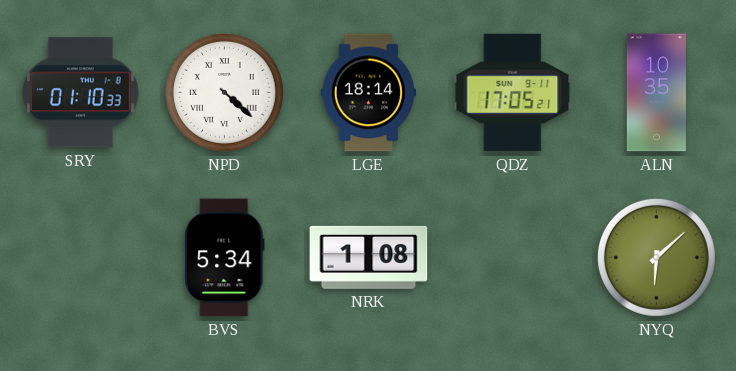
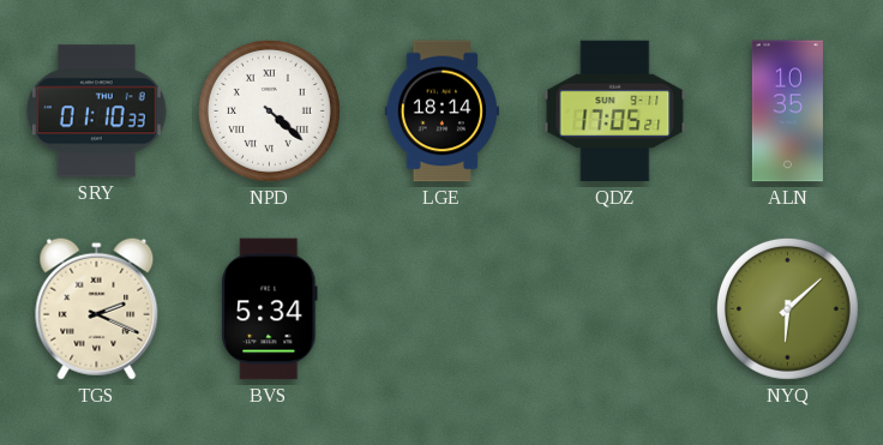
TGS: none -> 2:19
NRK: 1:08 -> none
